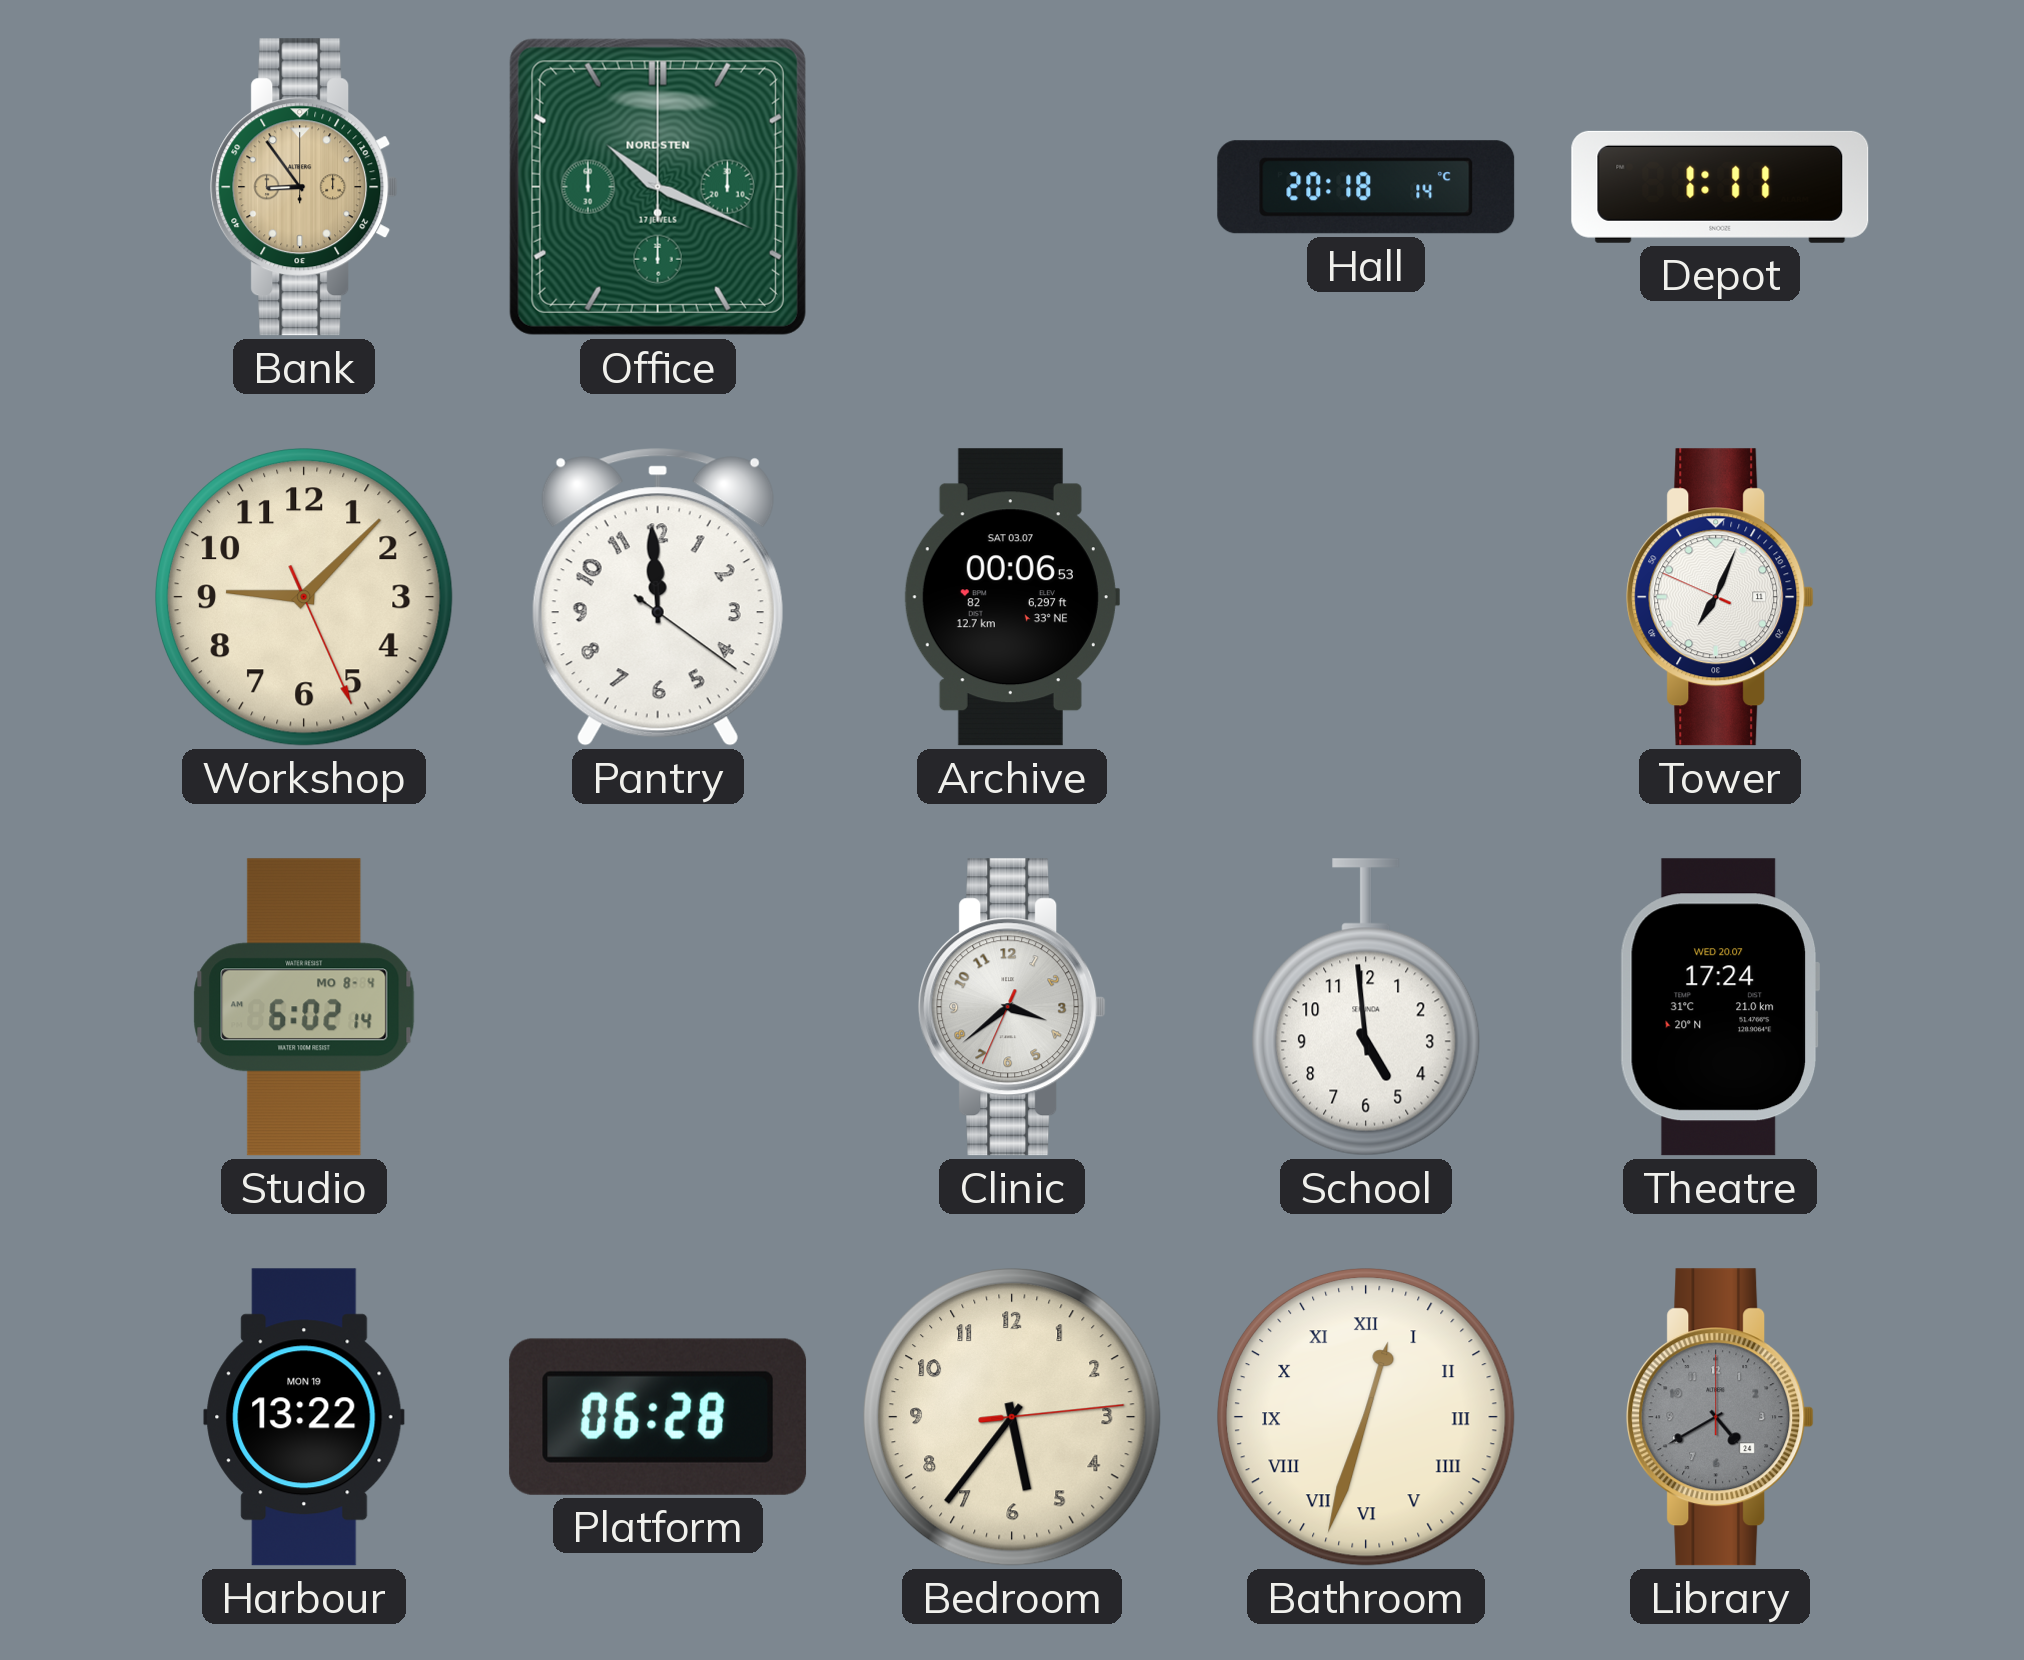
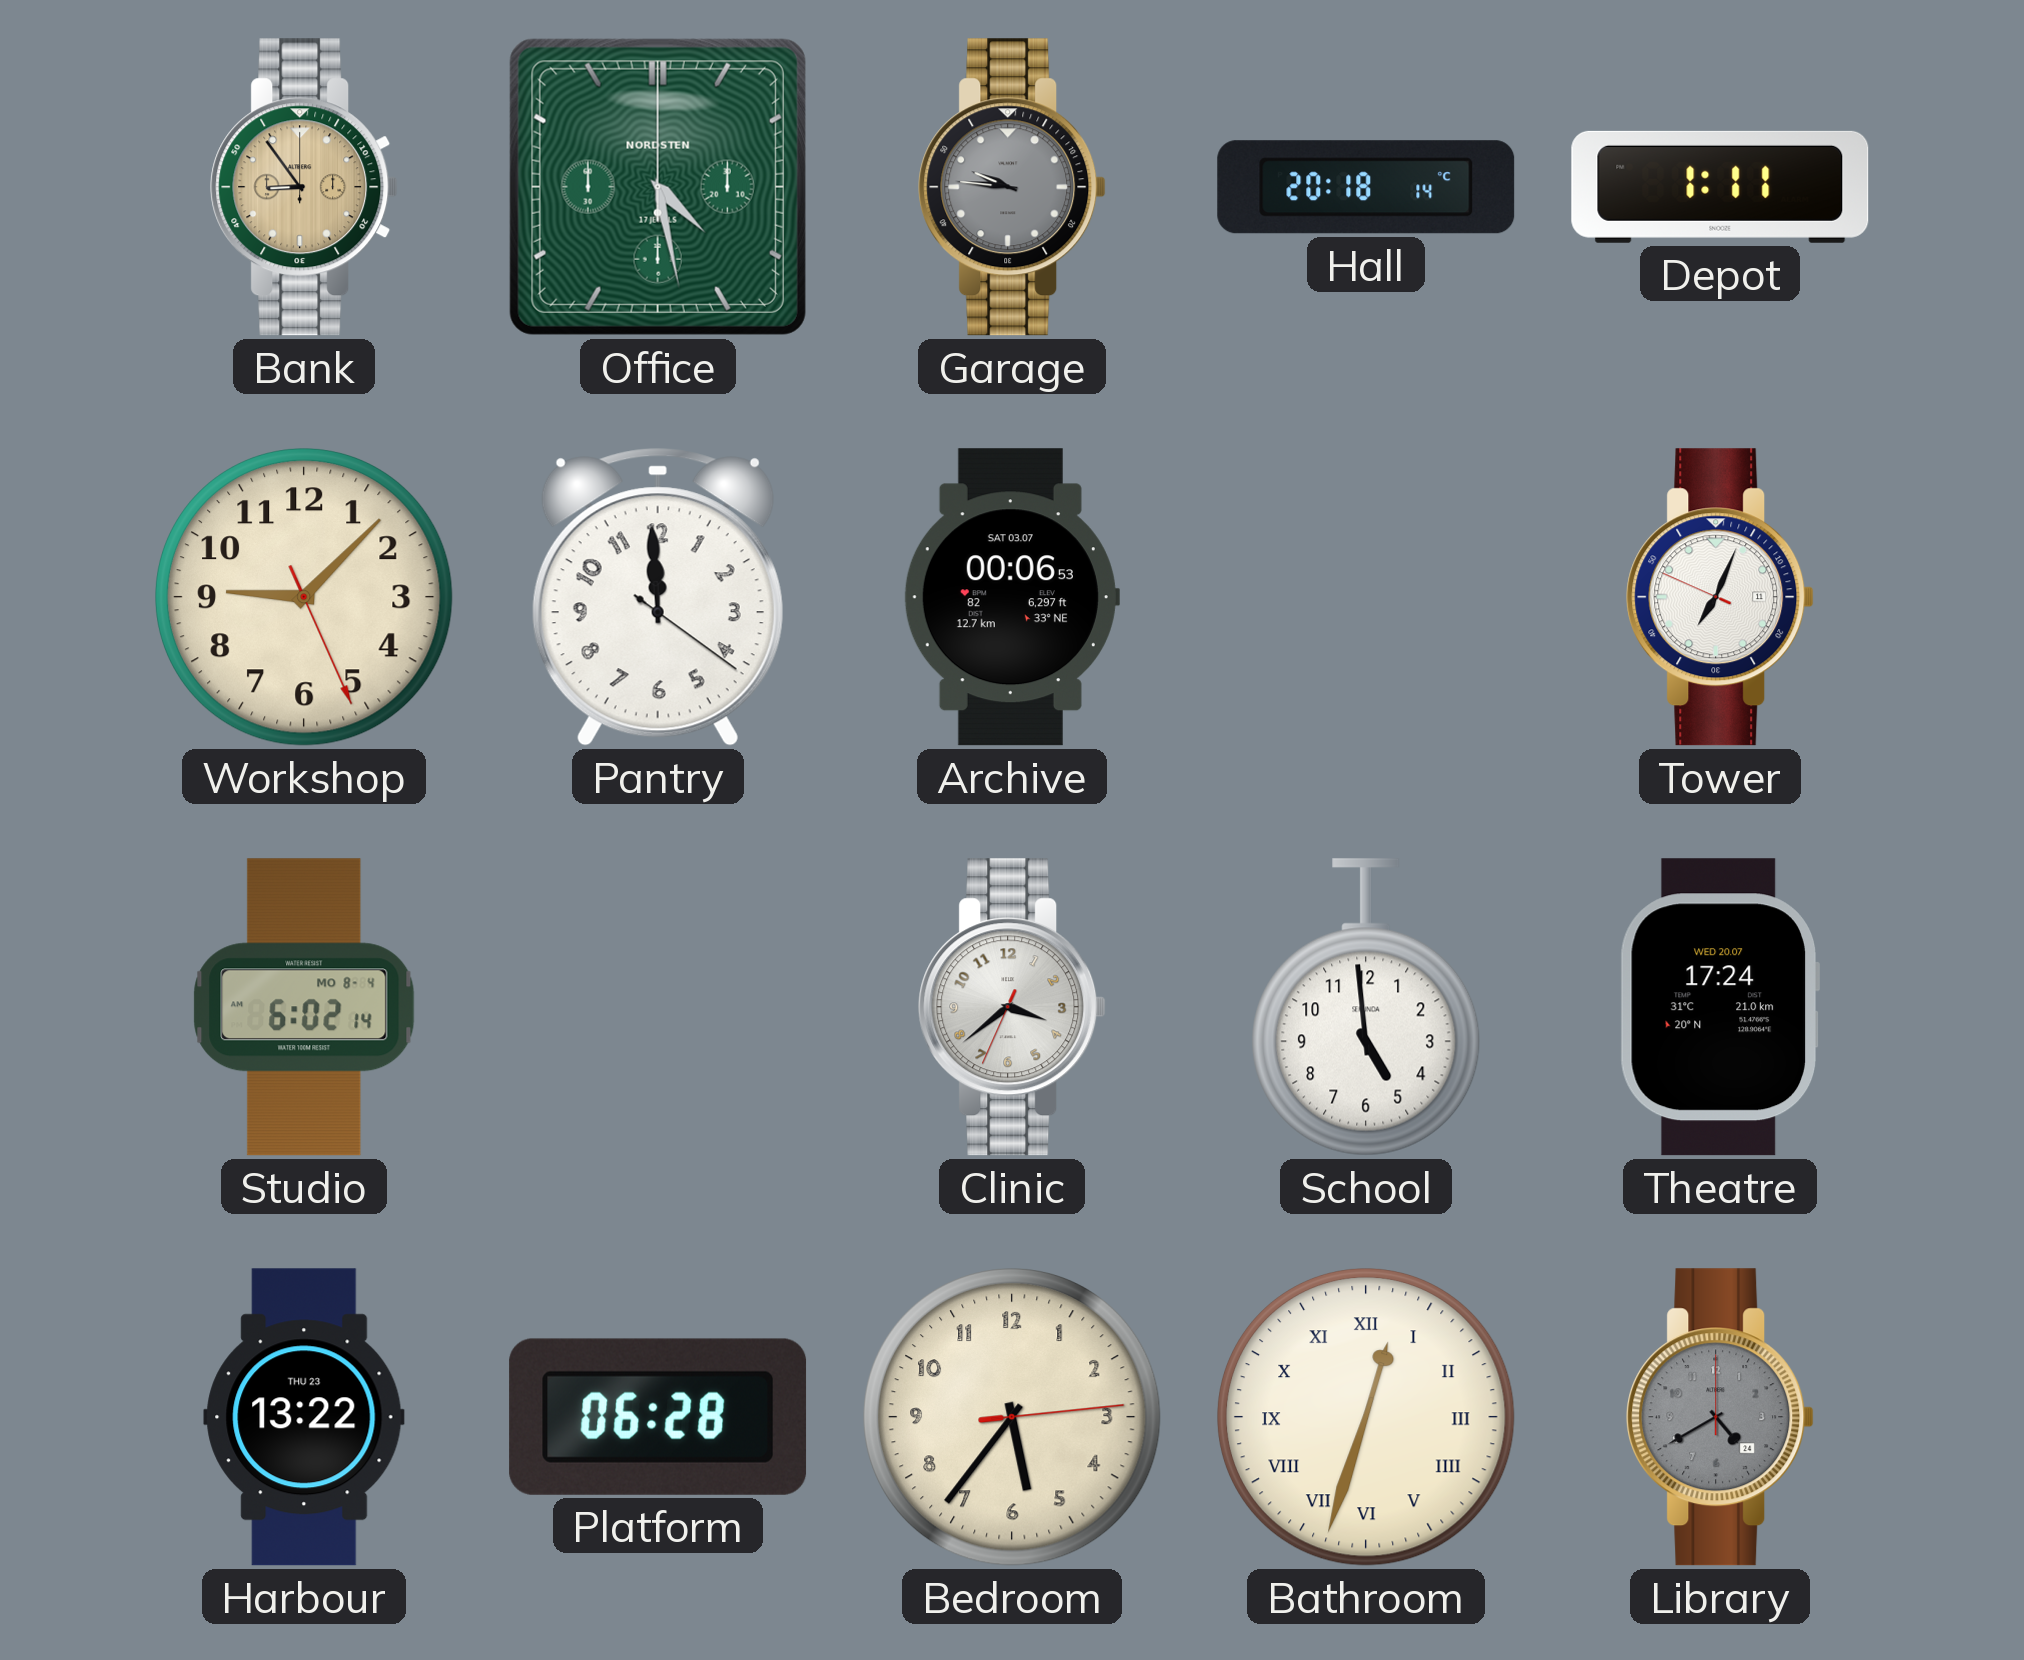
Office: 10:19 -> 4:28
Garage: none -> 9:46
Harbour date: MON 19 -> THU 23
